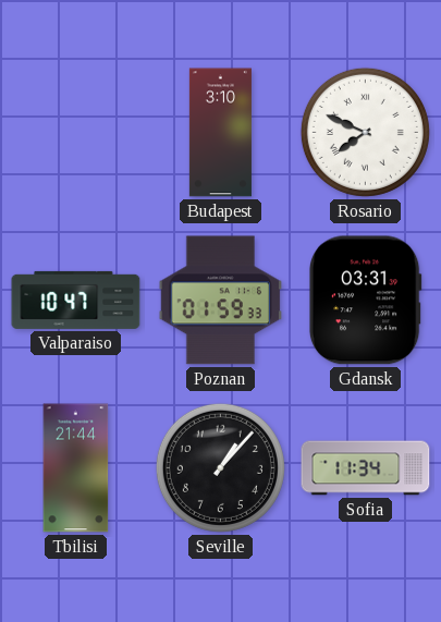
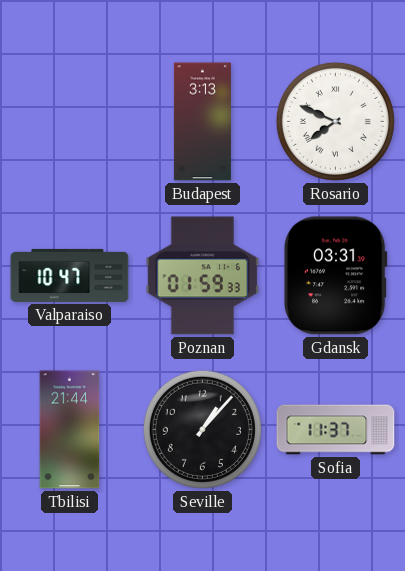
Budapest: 3:10 -> 3:13
Sofia: 11:34 -> 11:37
